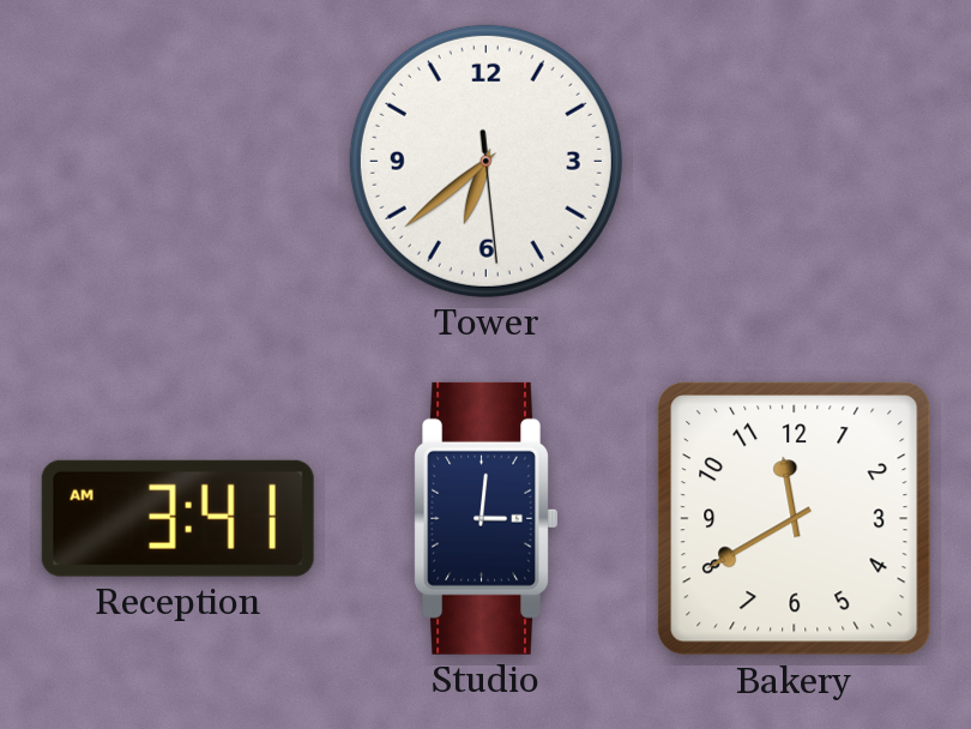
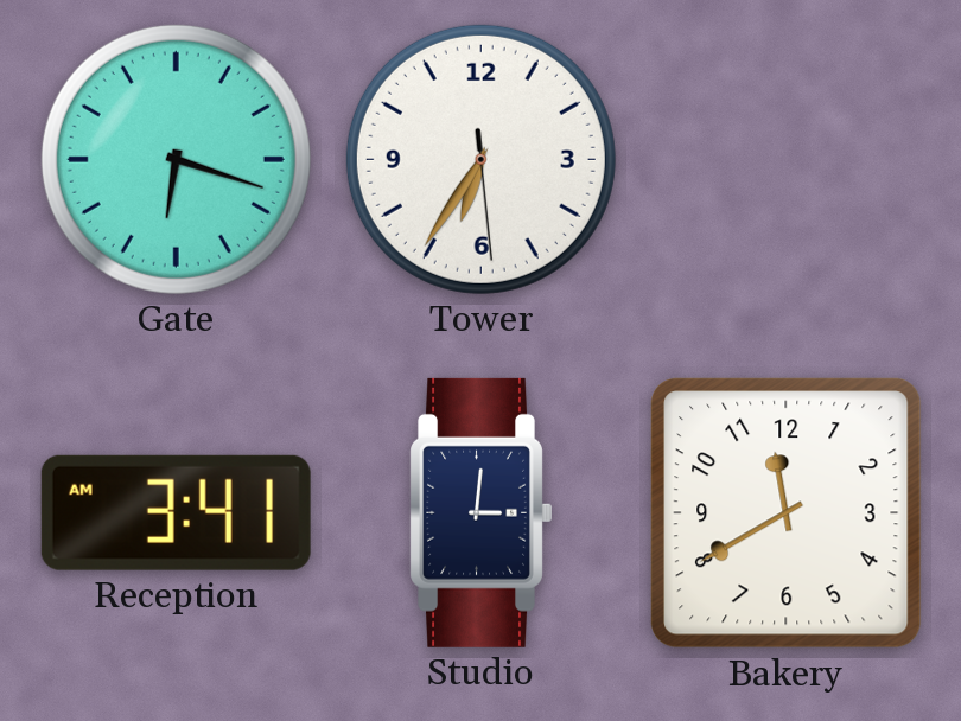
Gate: none -> 6:18
Tower: 6:38 -> 6:35
